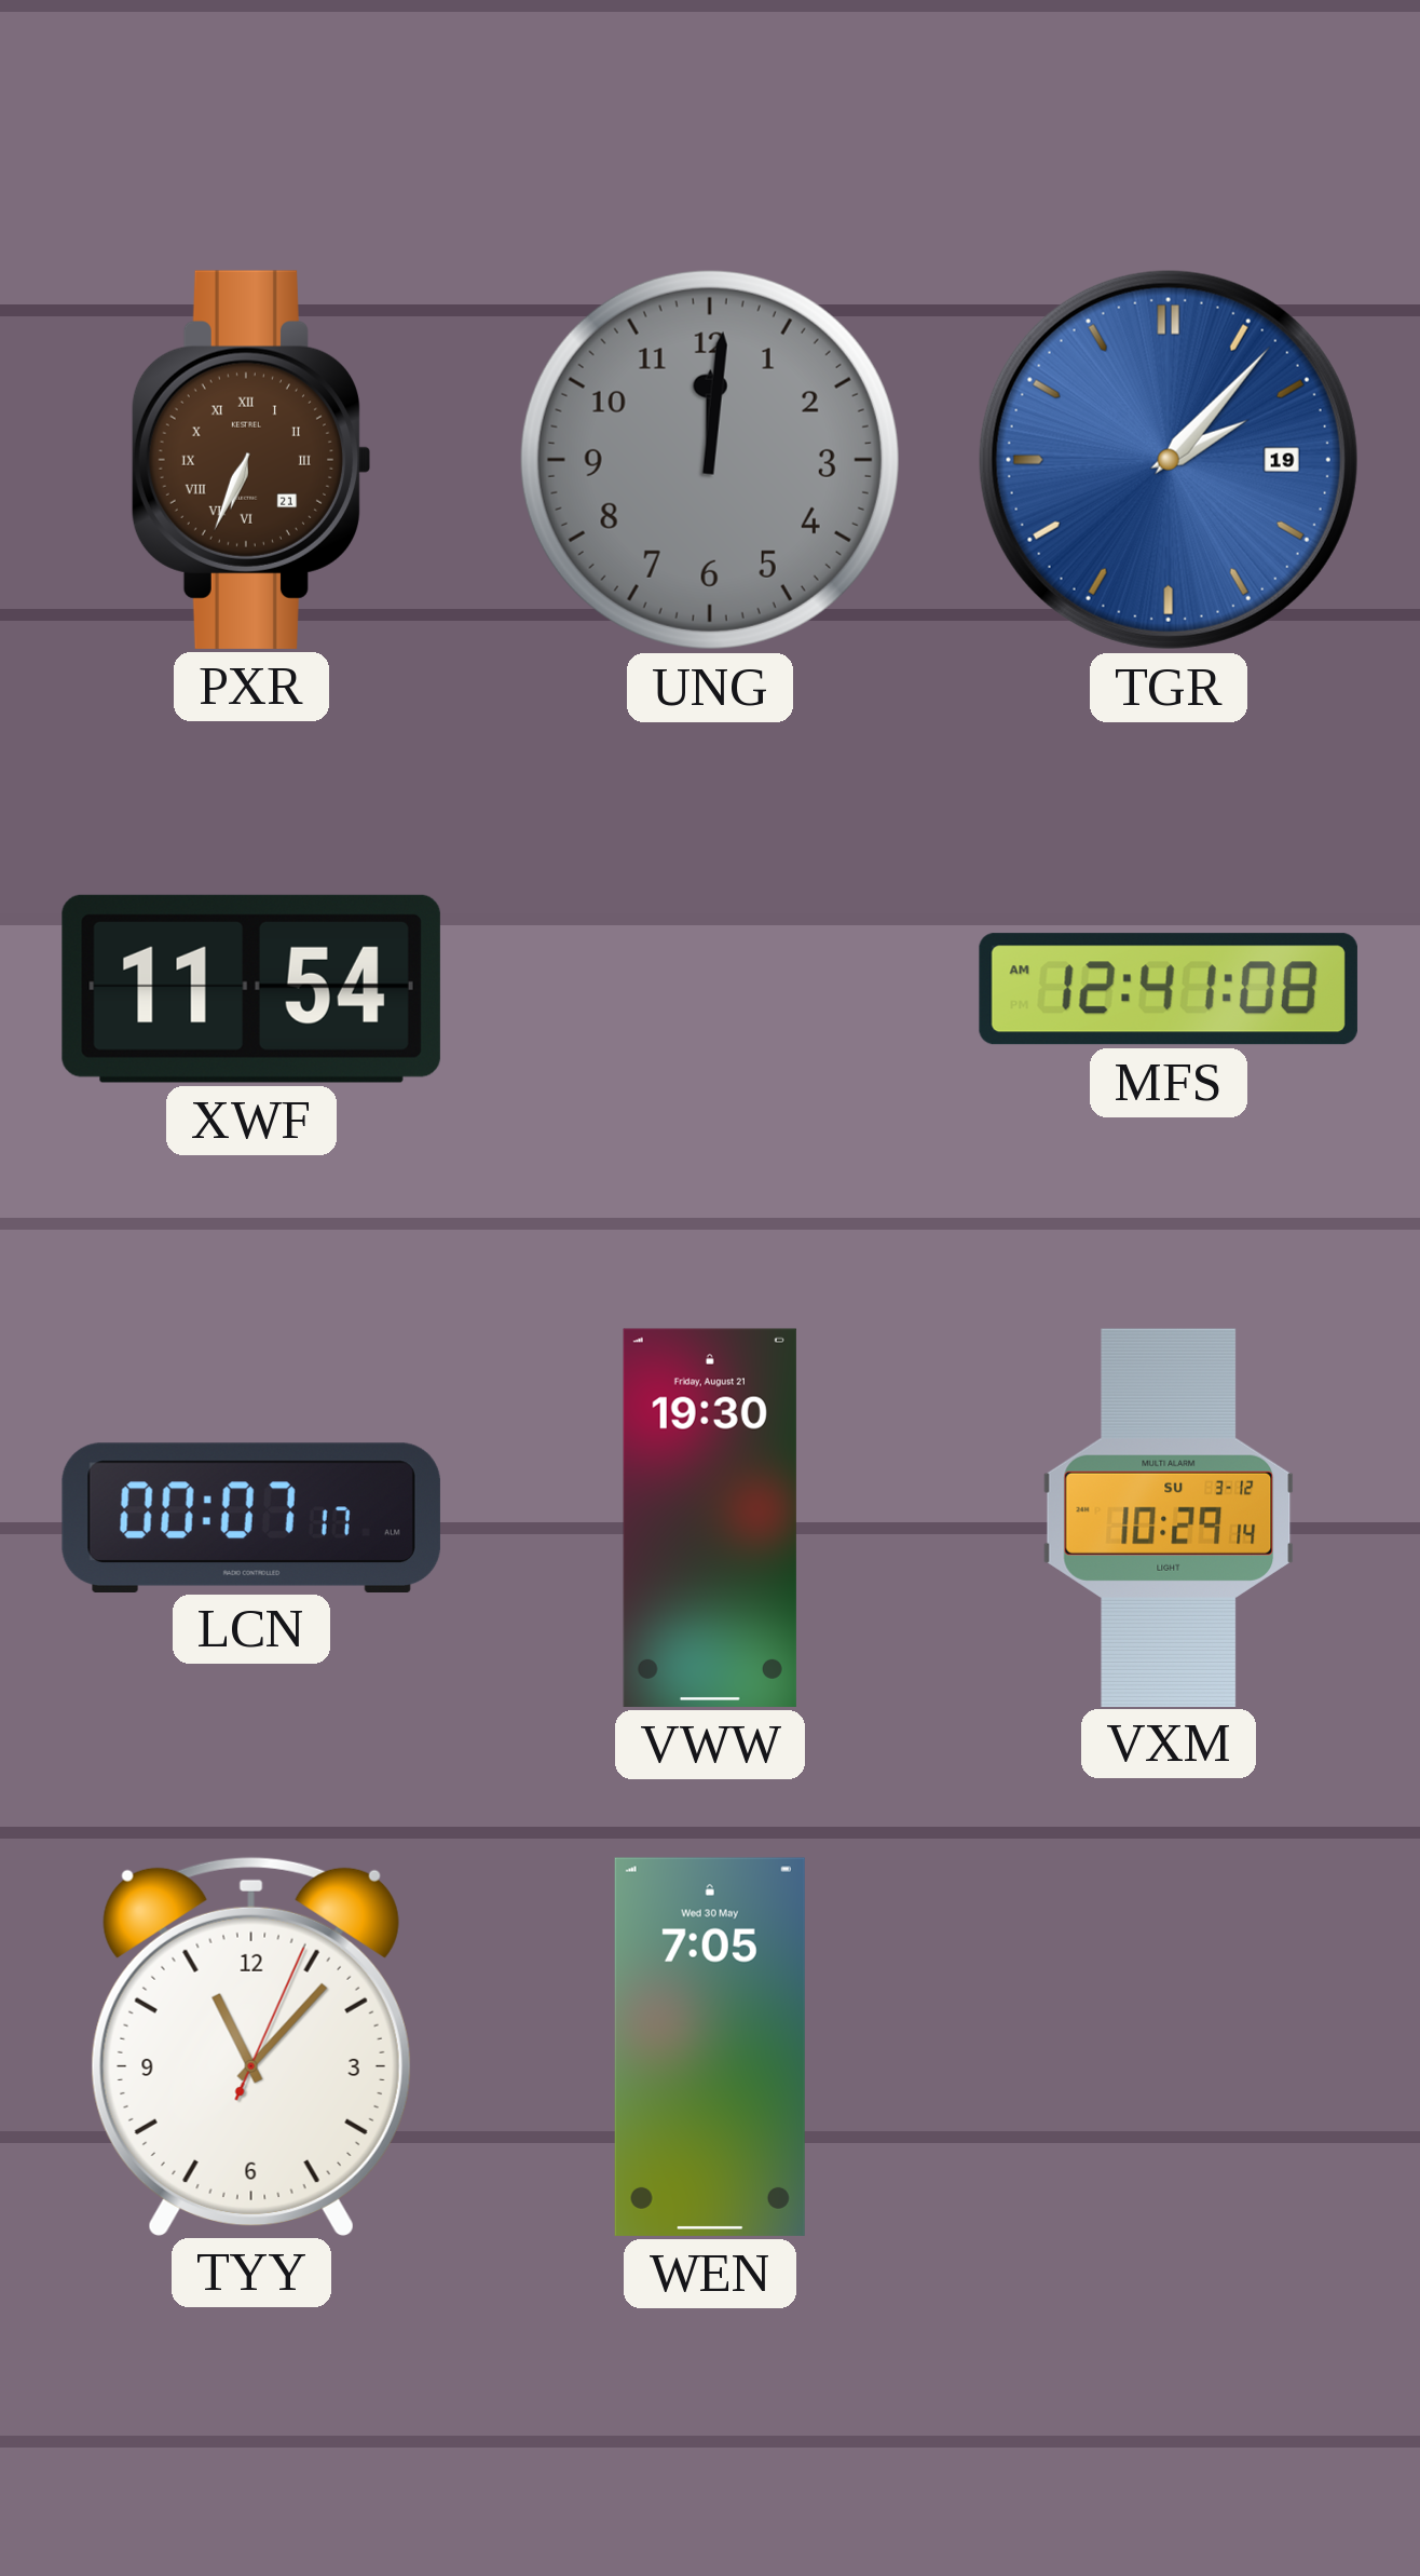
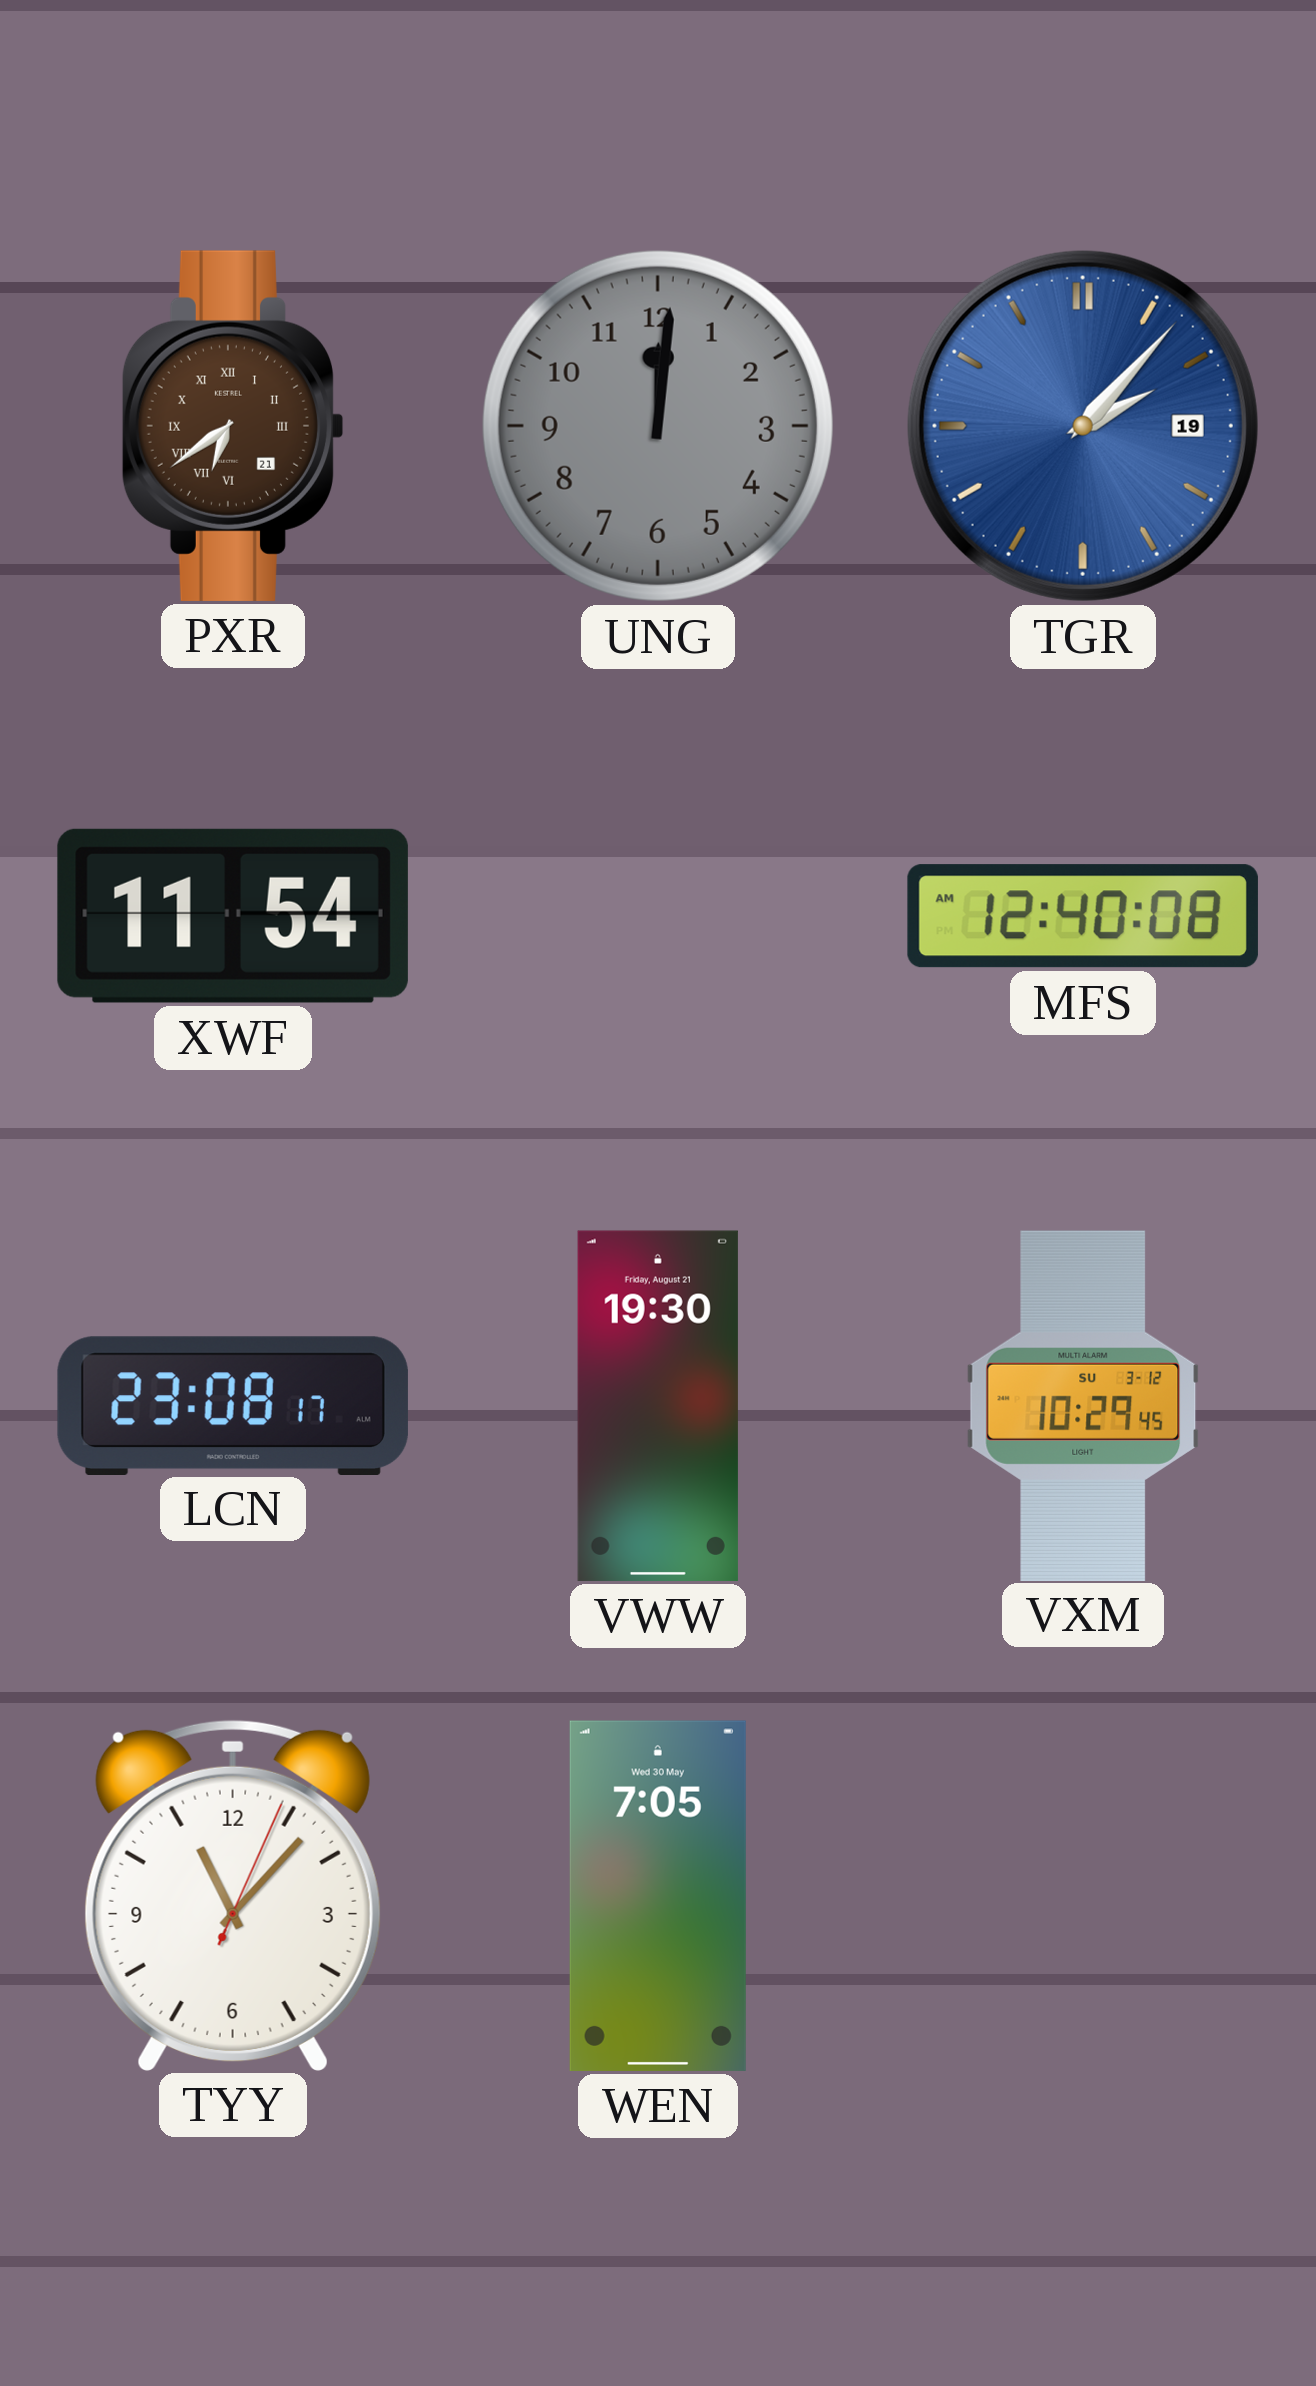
PXR: 6:34 -> 6:39
MFS: 12:41 -> 12:40
LCN: 00:07 -> 23:08
VXM: 10:29:14 -> 10:29:45
